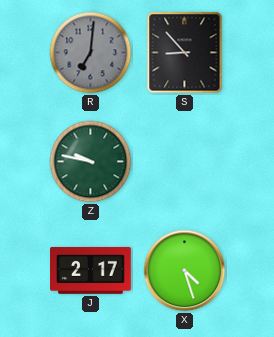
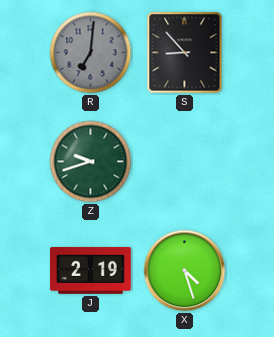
Z: 9:47 -> 9:42
J: 2:17 -> 2:19
